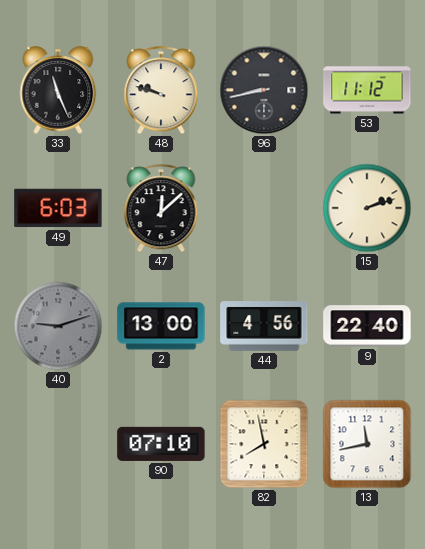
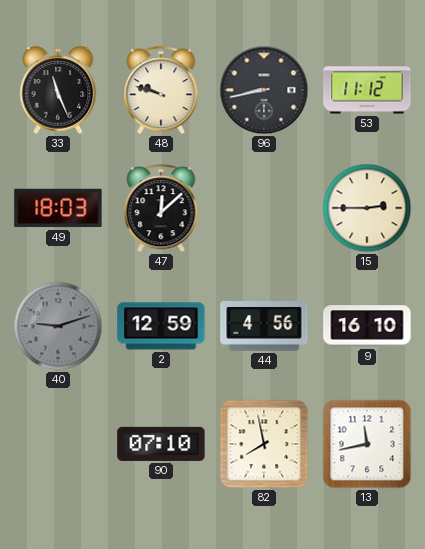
49: 6:03 -> 18:03
15: 2:12 -> 2:45
2: 13:00 -> 12:59
9: 22:40 -> 16:10
